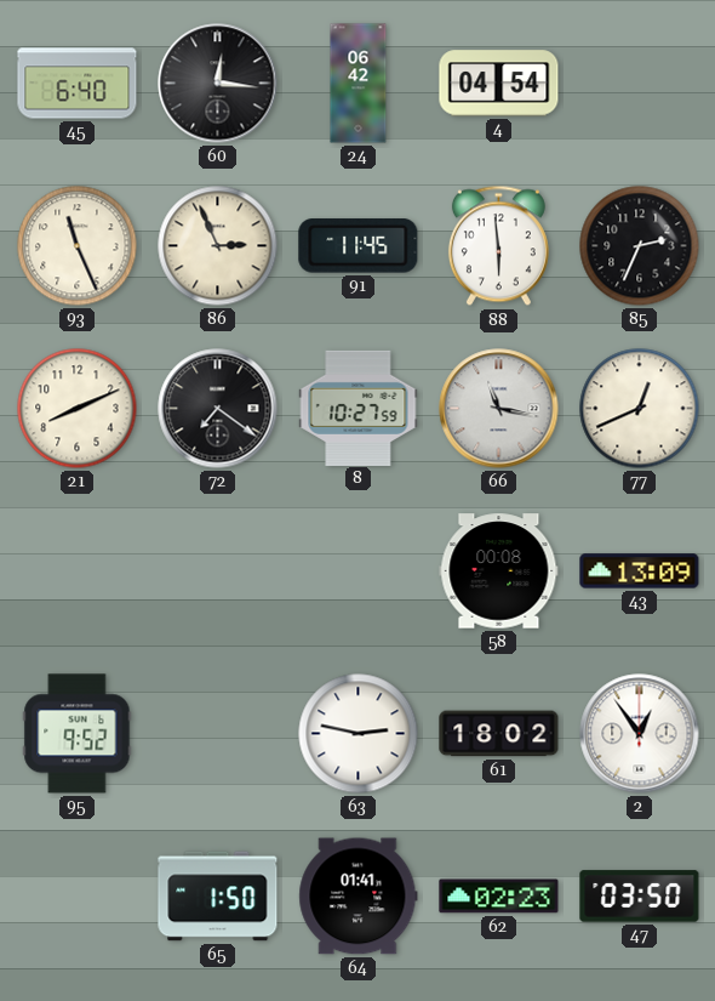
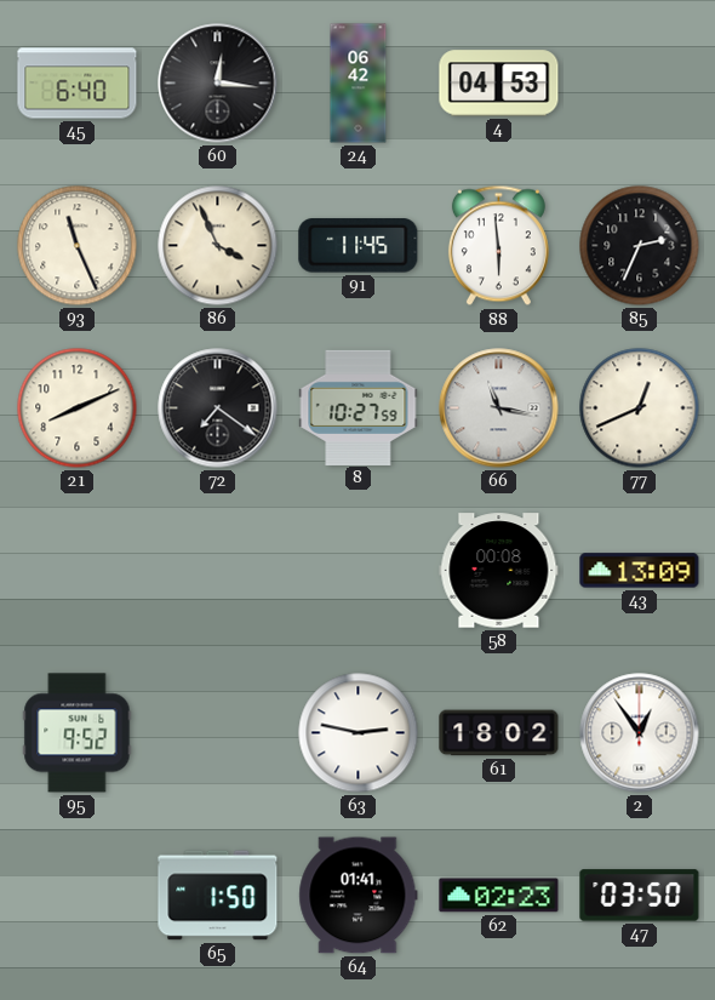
4: 04:54 -> 04:53
86: 2:56 -> 3:56
